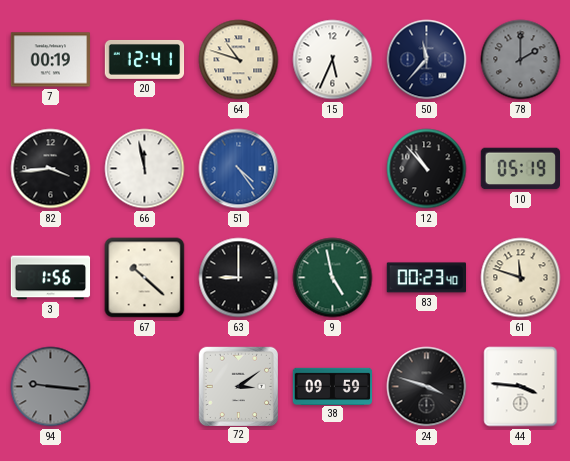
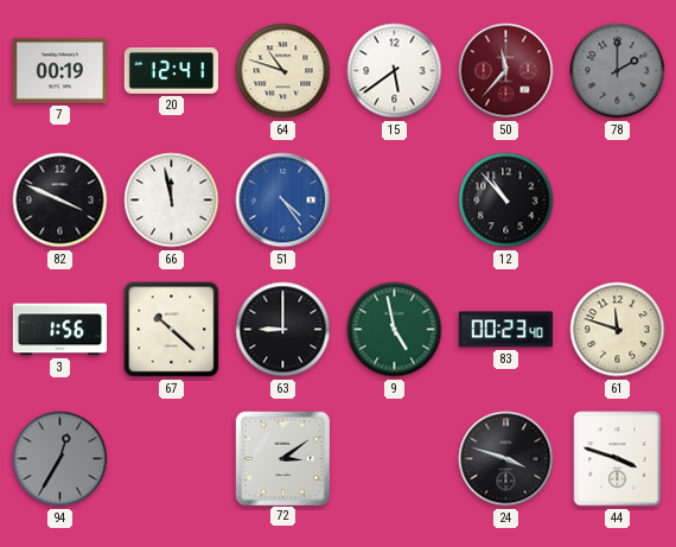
15: 5:34 -> 5:39
50 dial: navy -> burgundy
82: 3:44 -> 3:49
10: 05:19 -> none
94: 9:16 -> 12:35
38: 09:59 -> none
44: 3:46 -> 3:48
